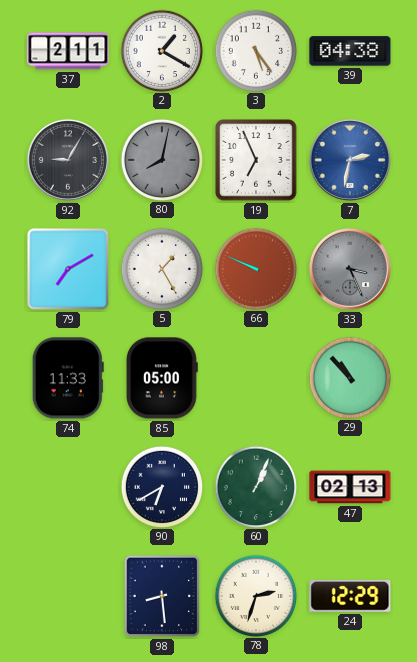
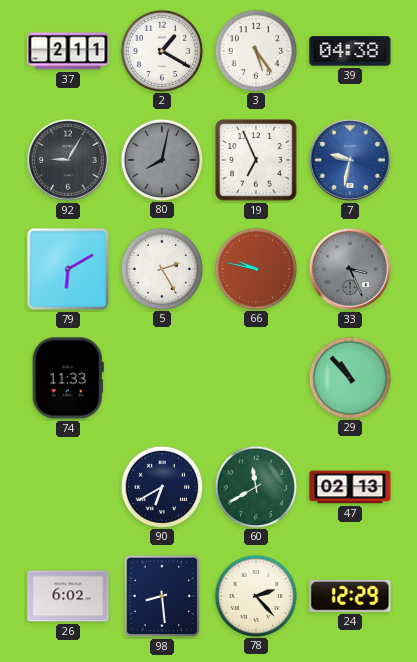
7: 2:32 -> 9:32
79: 7:10 -> 6:10
5: 1:25 -> 2:25
66: 9:49 -> 9:47
85: 05:00 -> none
60: 1:04 -> 11:40
26: none -> 6:02
78: 2:33 -> 2:23
